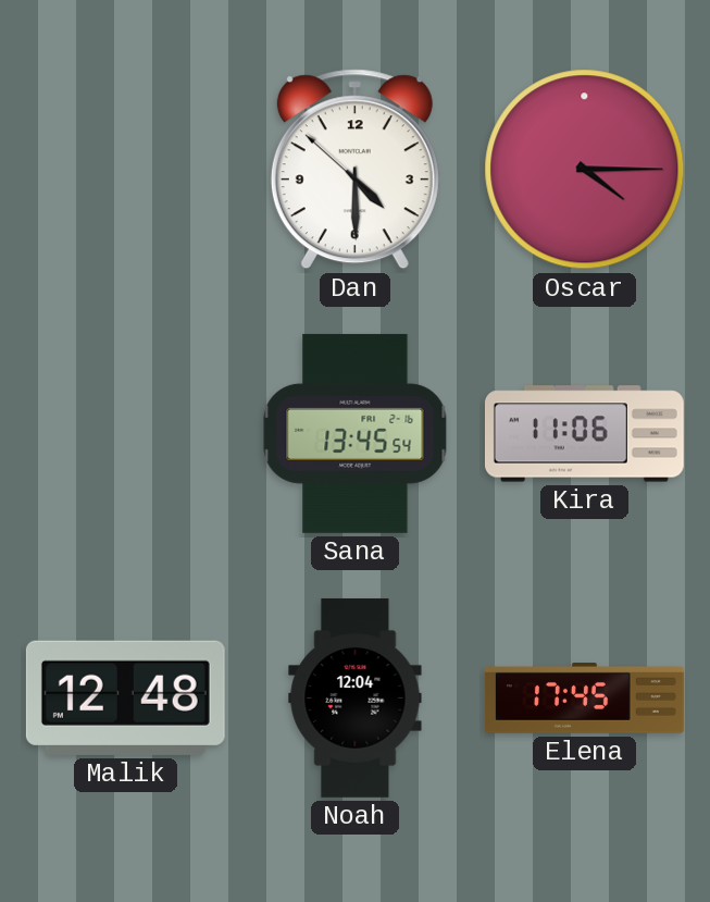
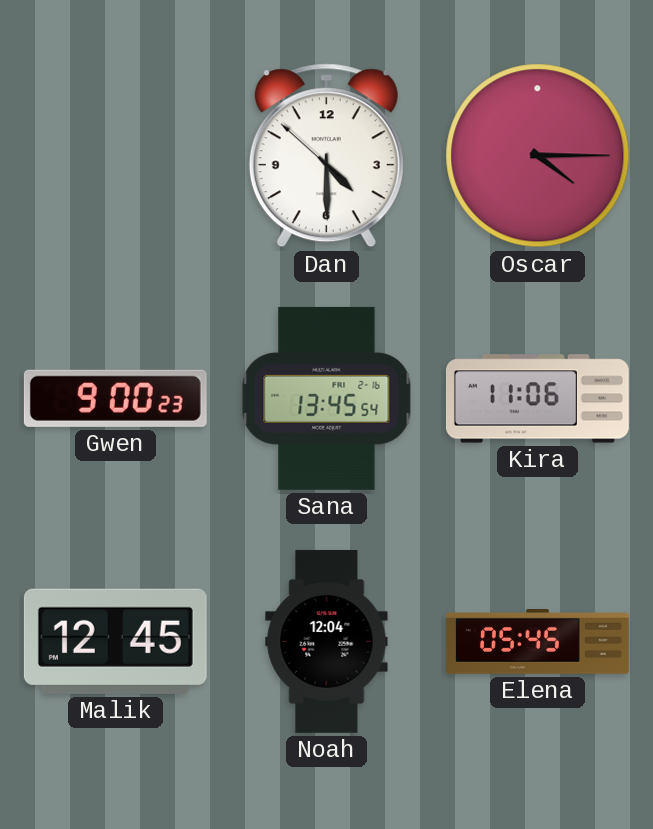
Gwen: none -> 9:00
Malik: 12:48 -> 12:45
Elena: 17:45 -> 05:45
